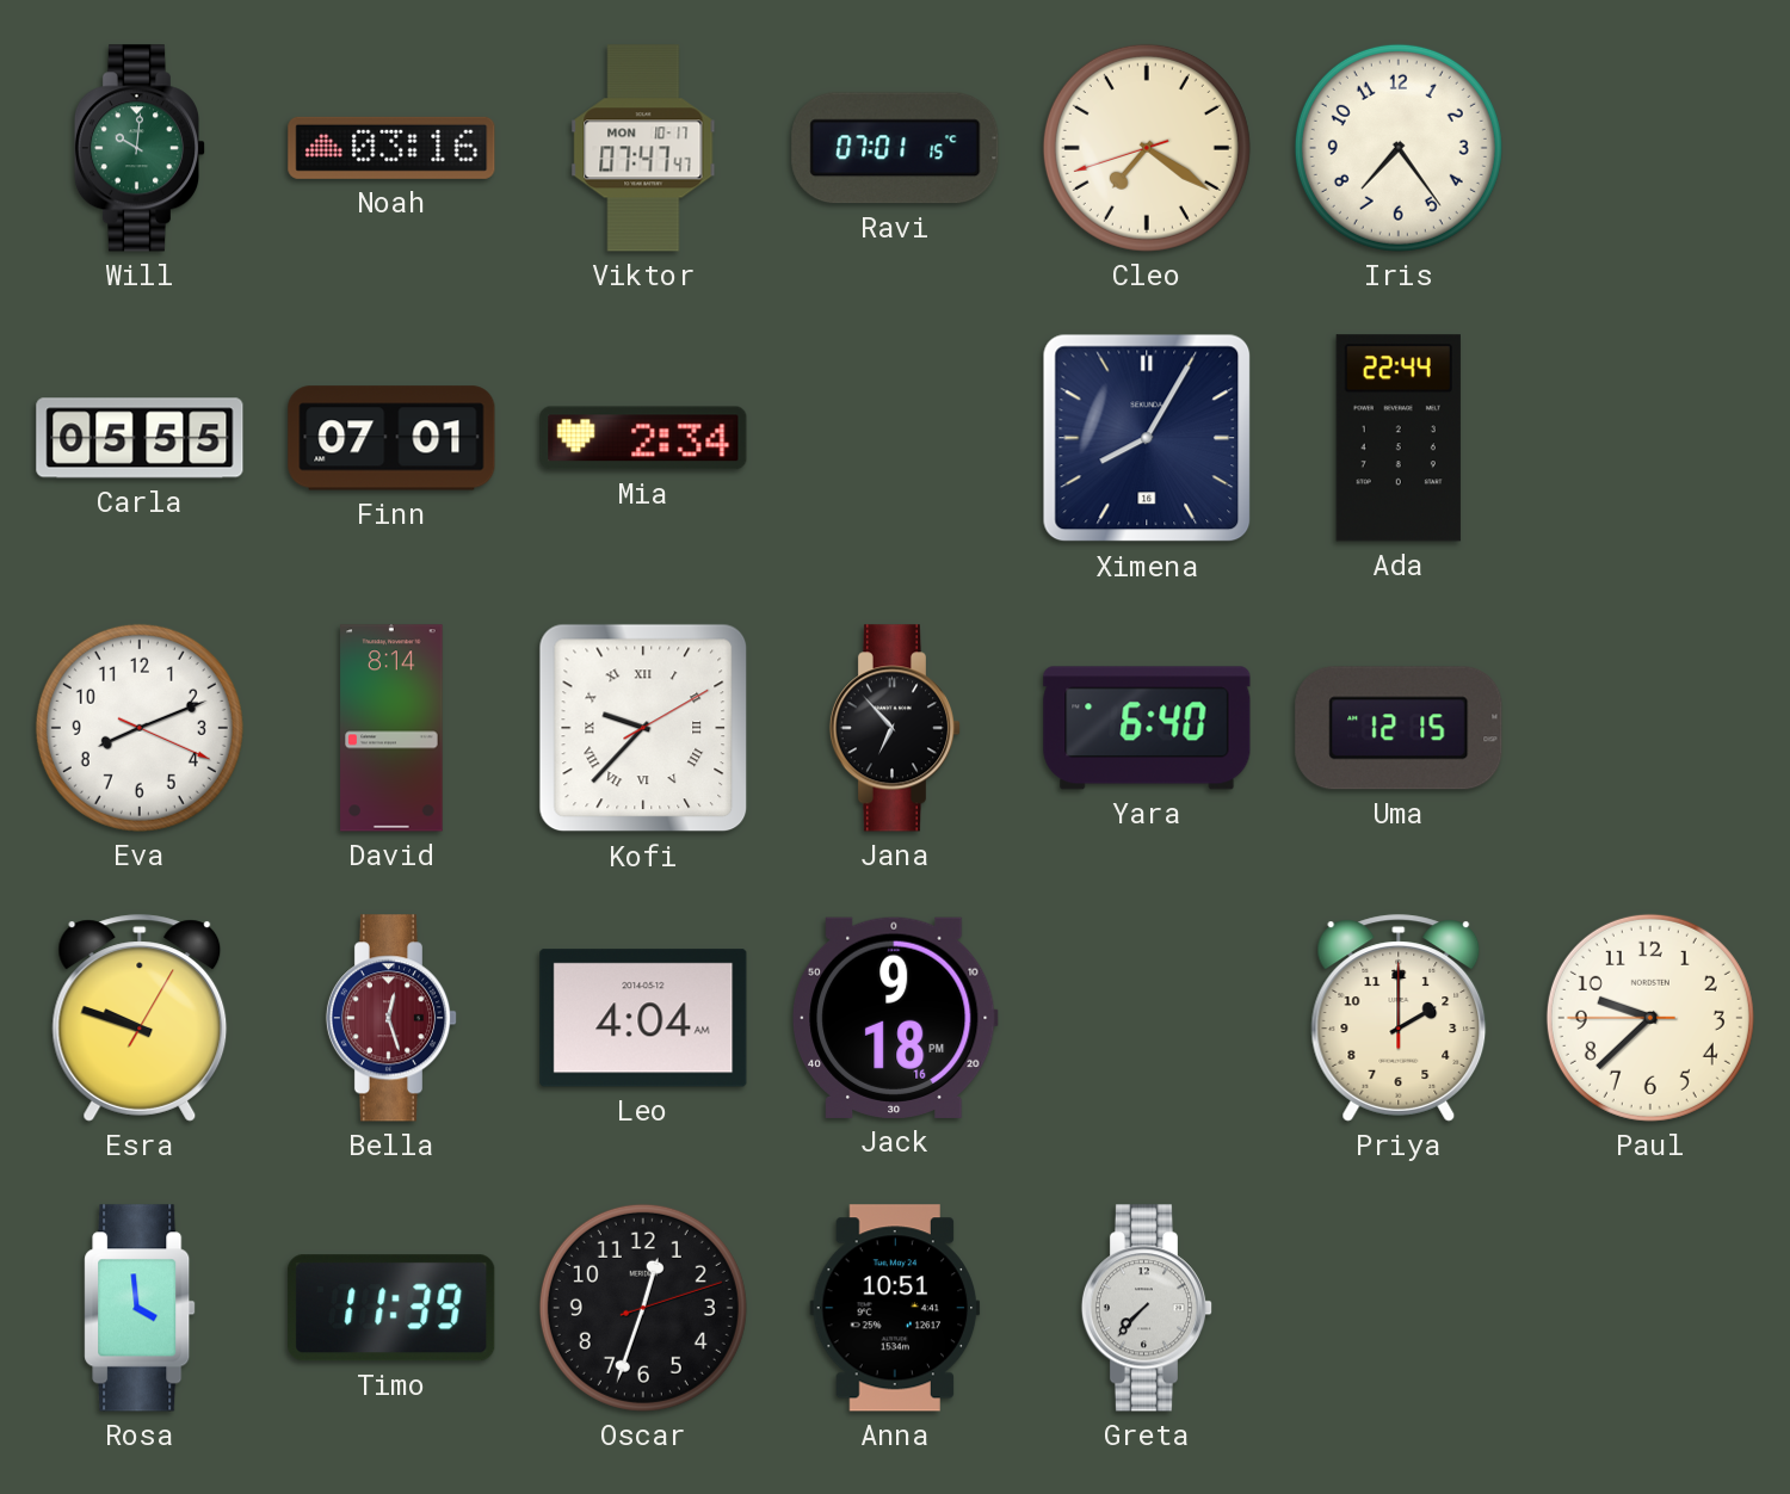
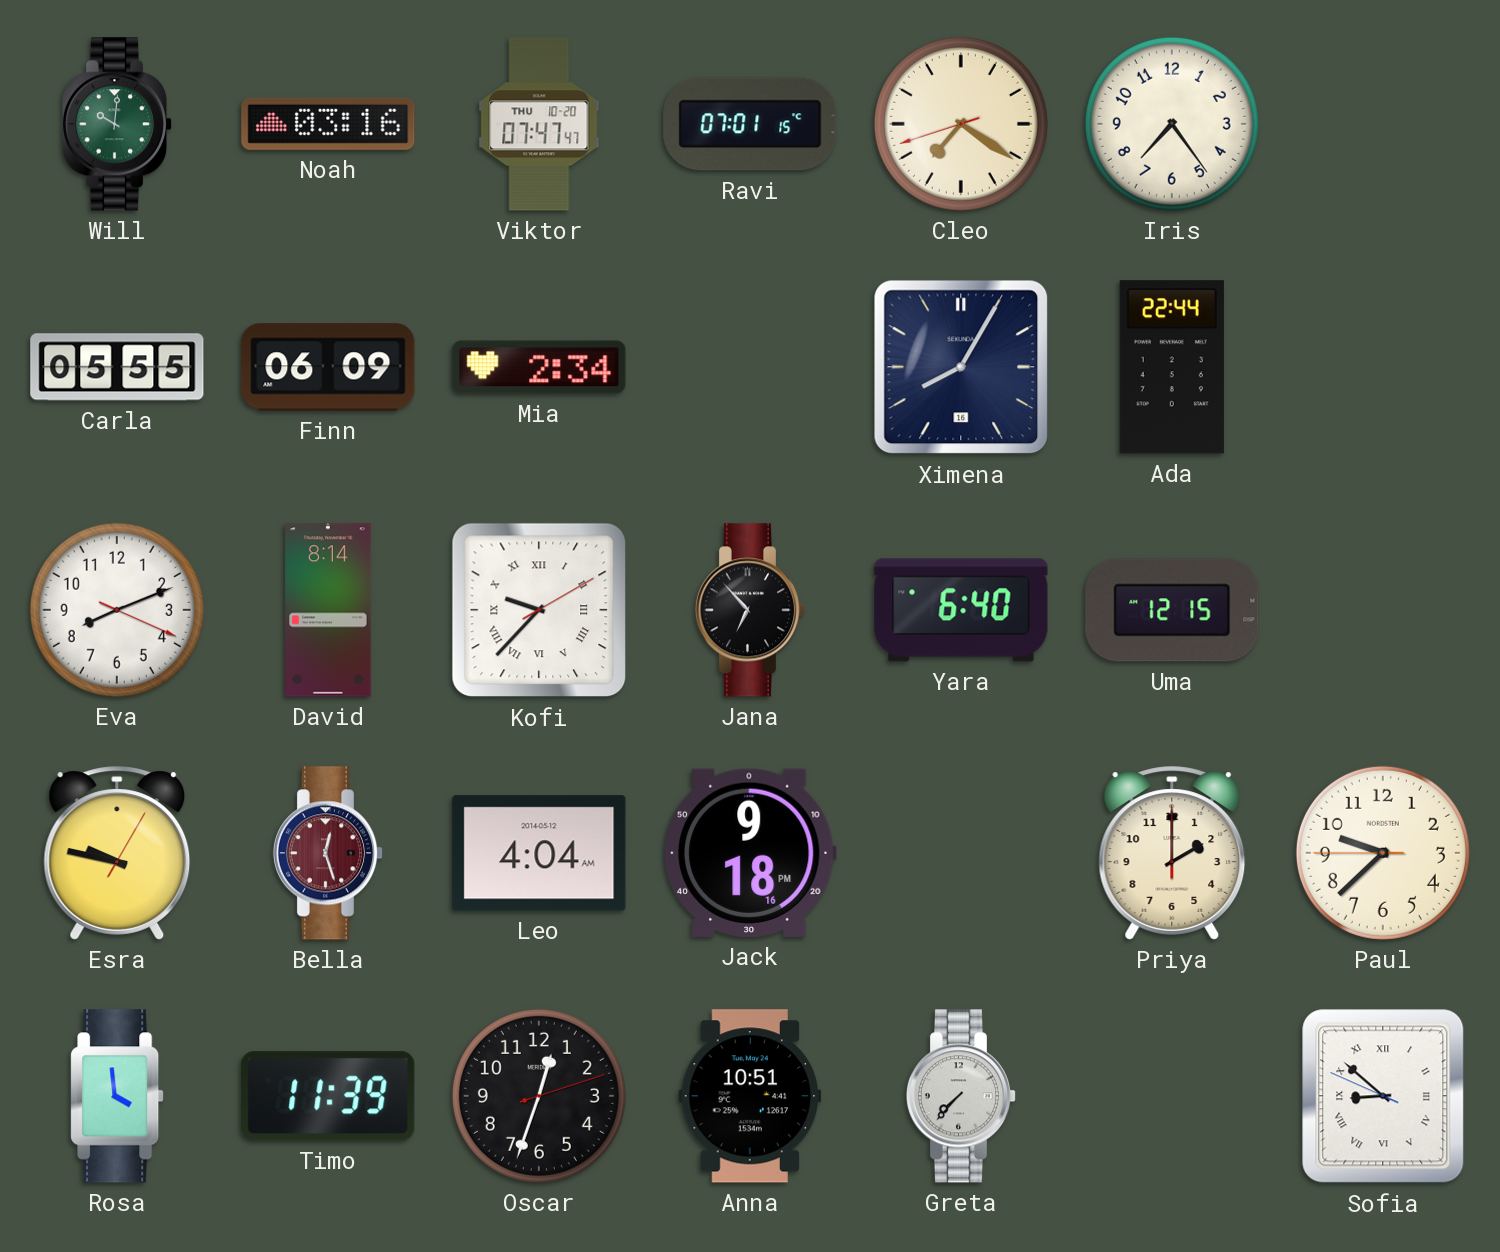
Viktor date: MON 10-17 -> THU 10-20
Finn: 07:01 -> 06:09
Esra: 9:48 -> 9:47
Sofia: none -> 8:51
